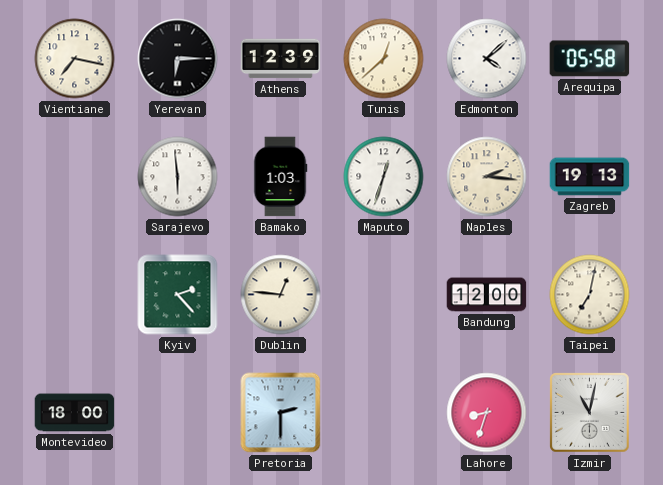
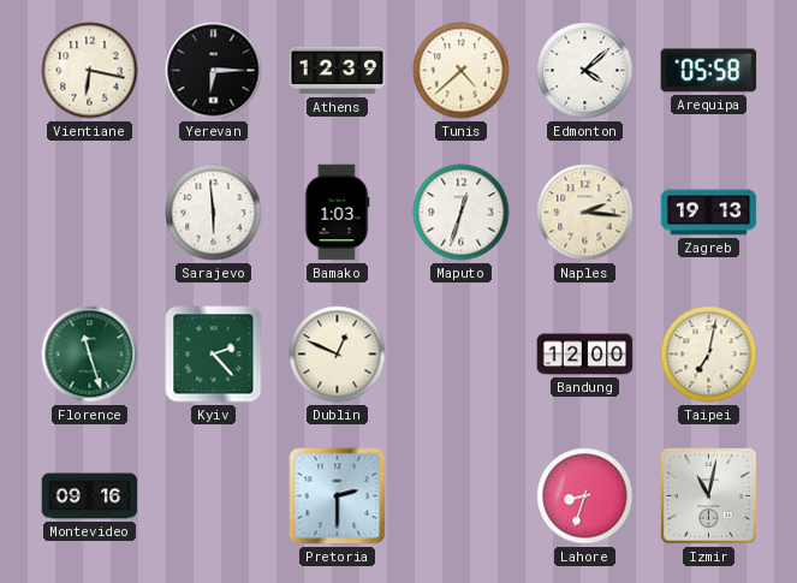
Vientiane: 7:17 -> 6:17
Tunis: 12:38 -> 4:38
Florence: none -> 11:27
Dublin: 12:46 -> 12:49
Montevideo: 18:00 -> 09:16
